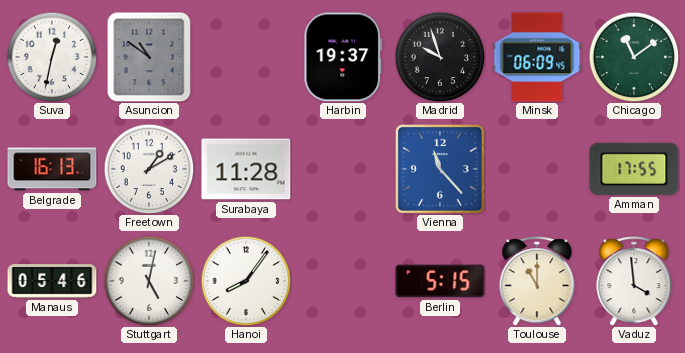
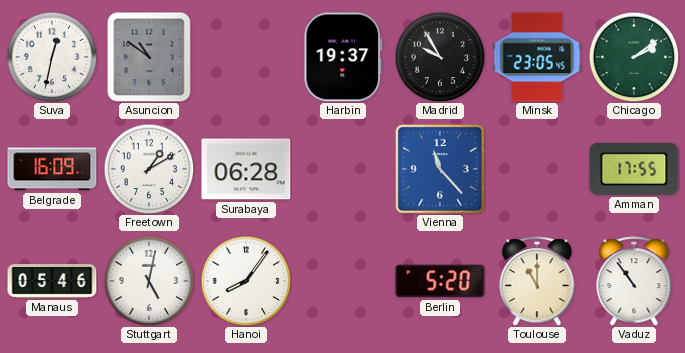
Madrid: 9:57 -> 9:55
Minsk: 06:09 -> 23:05
Chicago: 11:09 -> 2:09
Belgrade: 16:13 -> 16:09
Surabaya: 11:28 -> 06:28
Berlin: 5:15 -> 5:20
Vaduz: 3:59 -> 10:54
